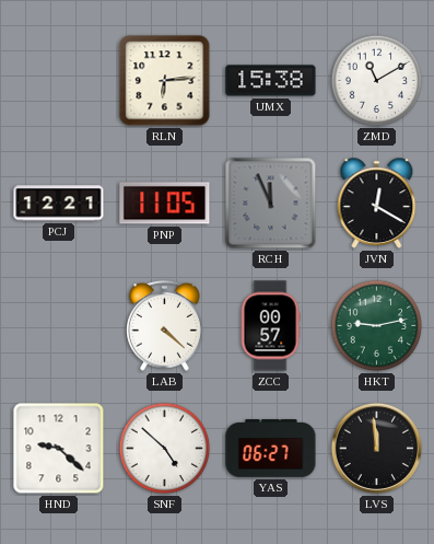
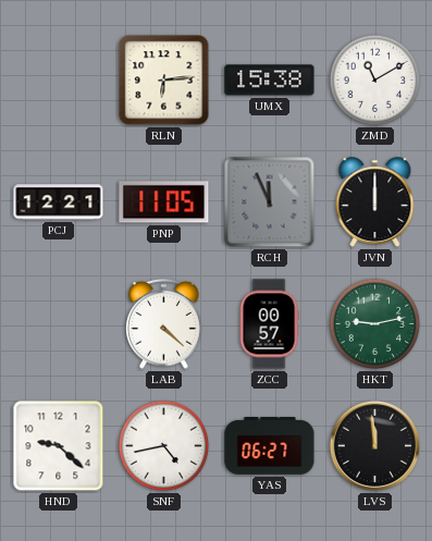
JVN: 12:20 -> 12:00
SNF: 4:52 -> 4:43
